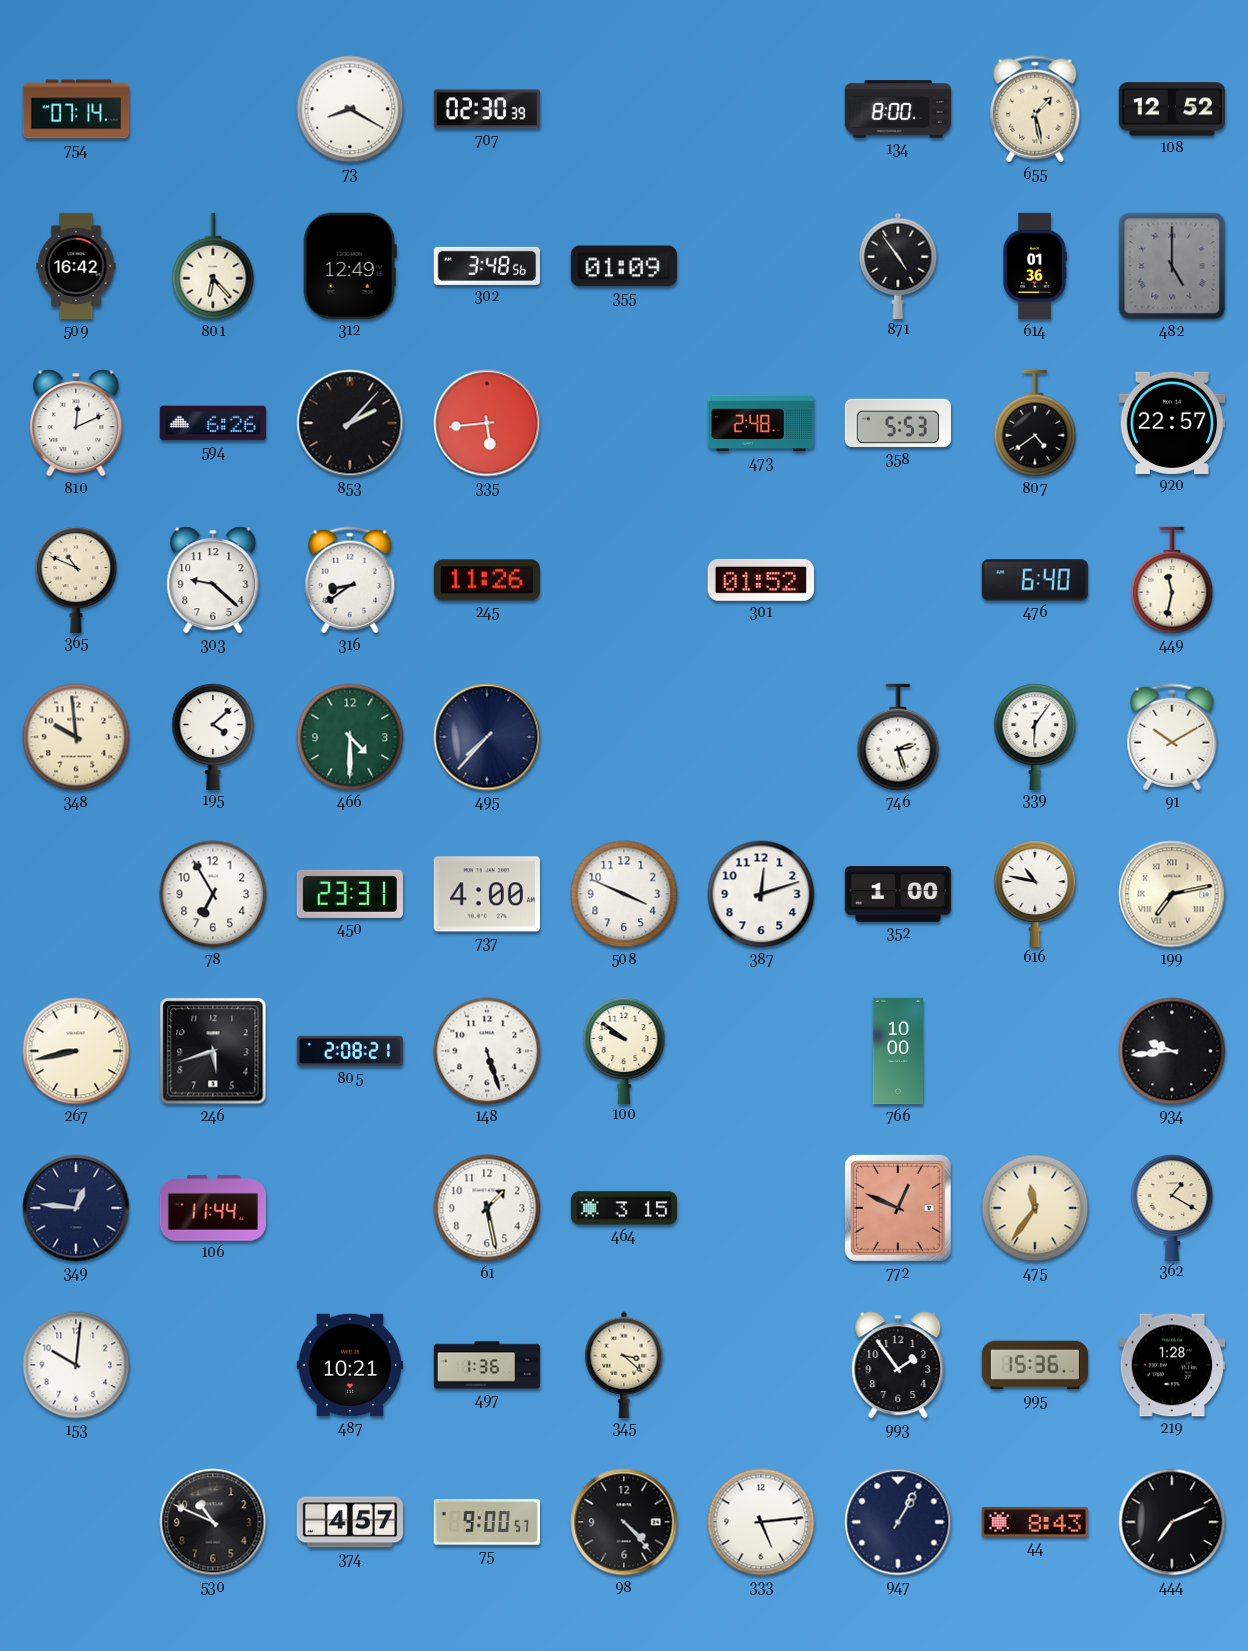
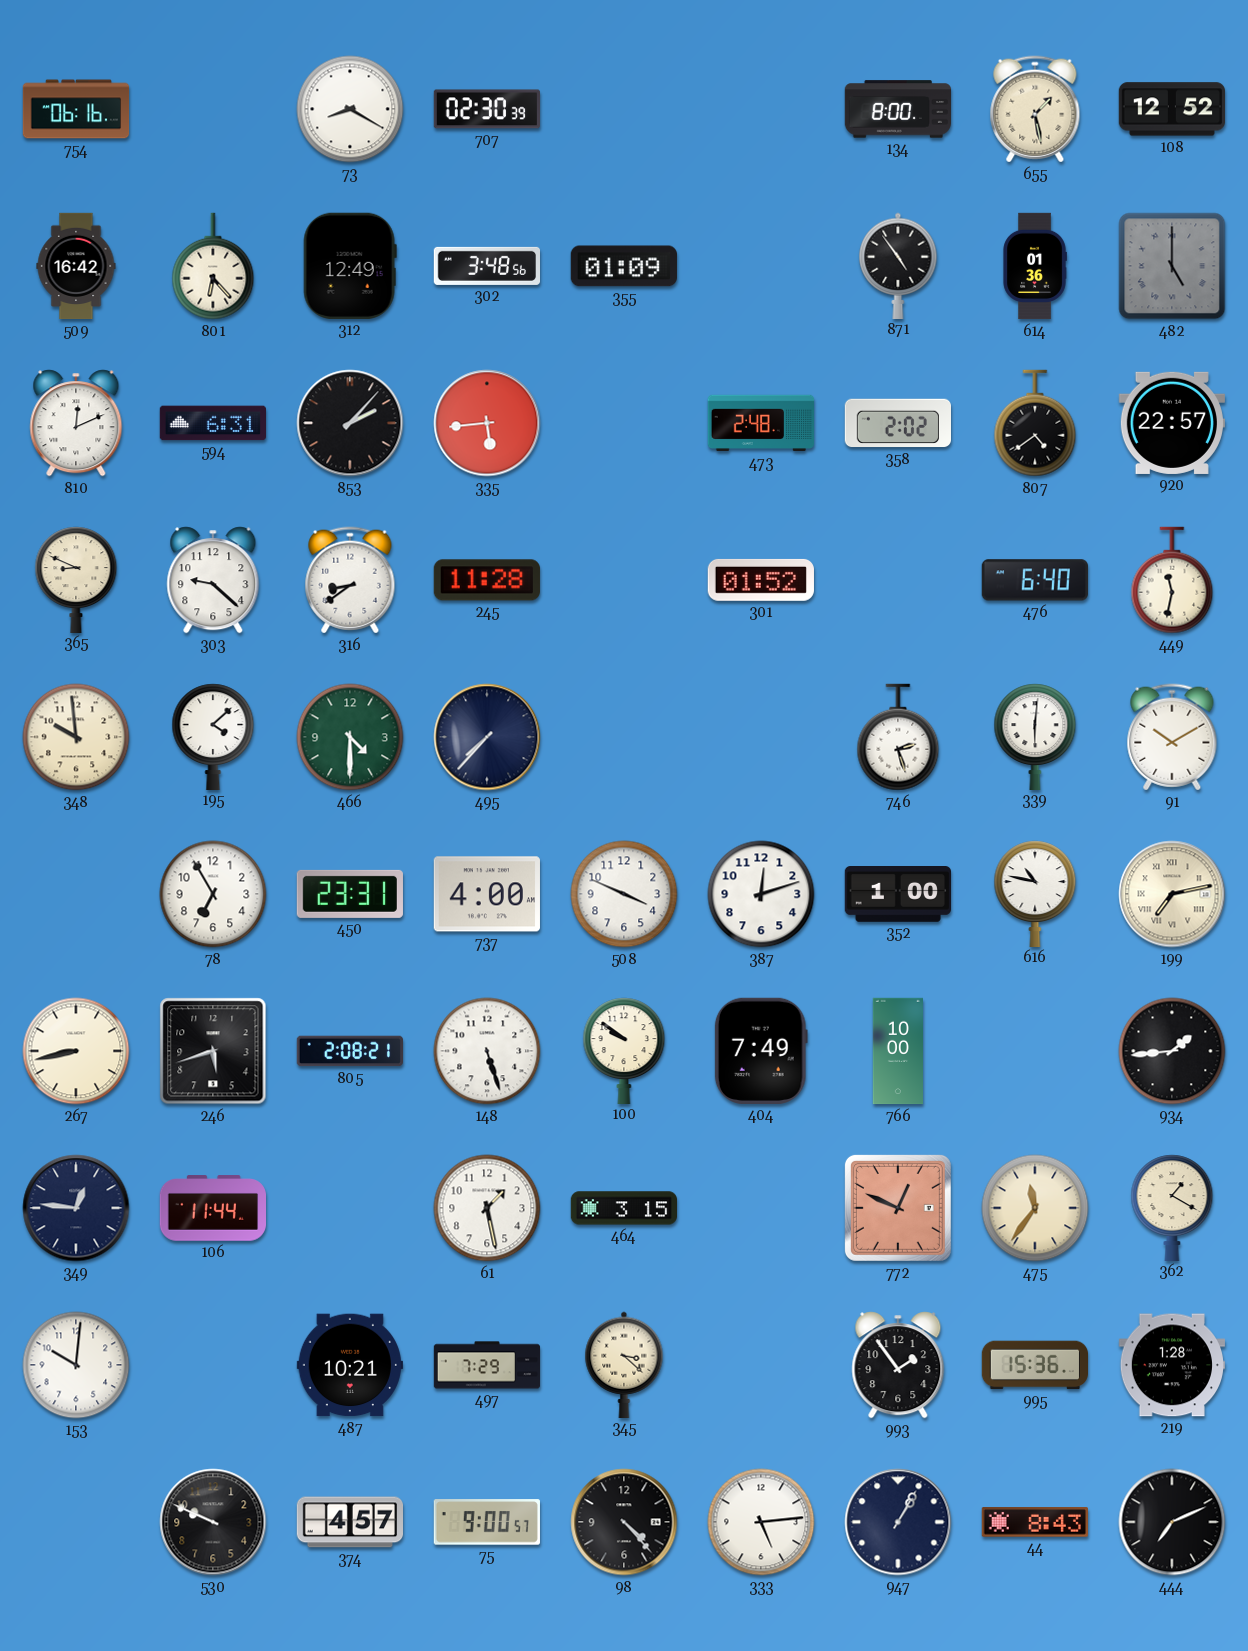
754: 07:14 -> 06:16
594: 6:26 -> 6:31
358: 5:53 -> 2:02
365: 10:49 -> 8:49
245: 11:26 -> 11:28
339: 6:06 -> 6:01
404: none -> 7:49
934: 9:44 -> 1:44
497: 1:36 -> 7:29
530: 10:49 -> 9:49
